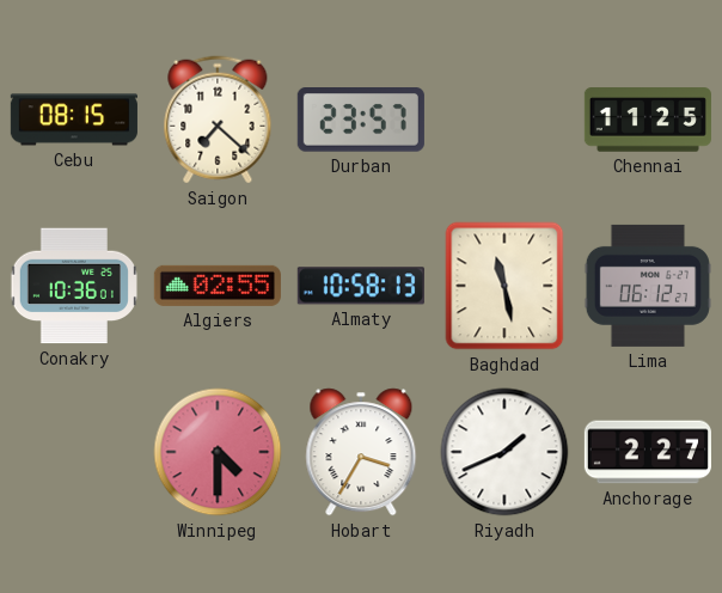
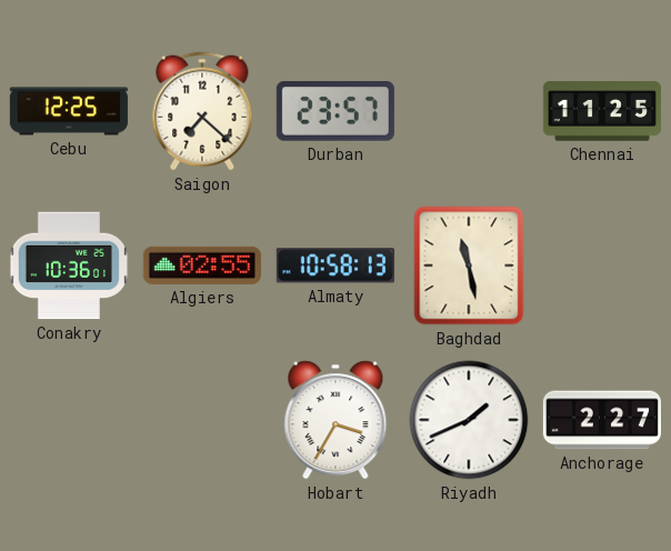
Cebu: 08:15 -> 12:25
Lima: 06:12 -> none
Winnipeg: 4:30 -> none
